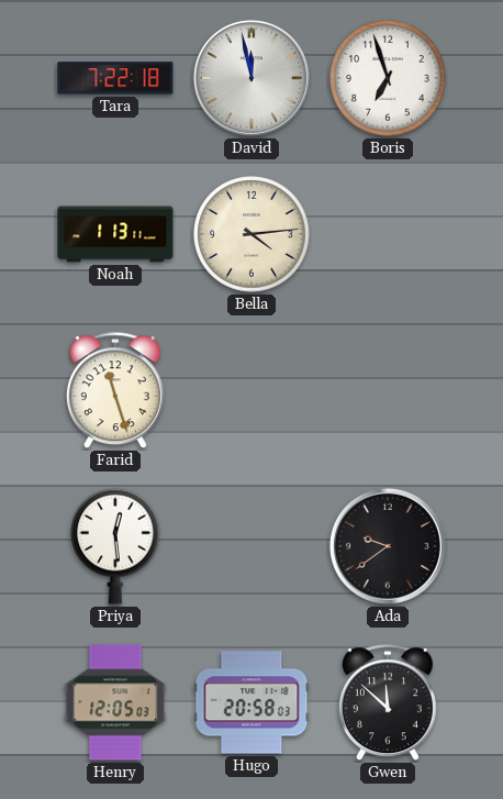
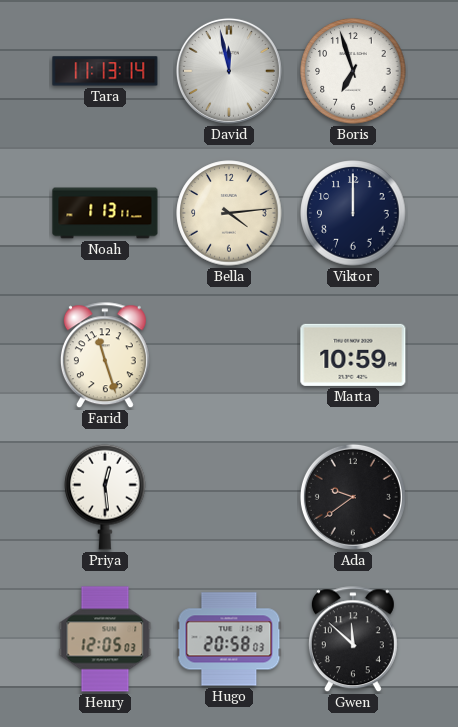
Tara: 7:22 -> 11:13
Viktor: none -> 12:00
Marta: none -> 10:59
